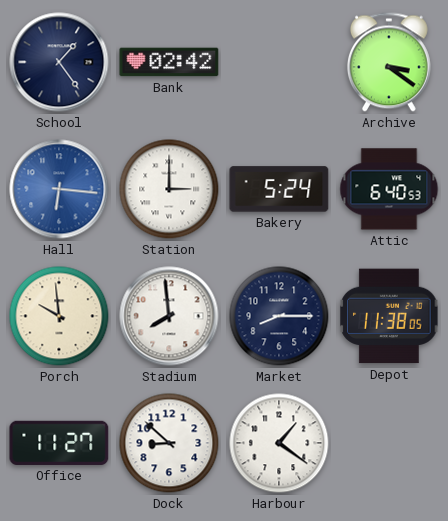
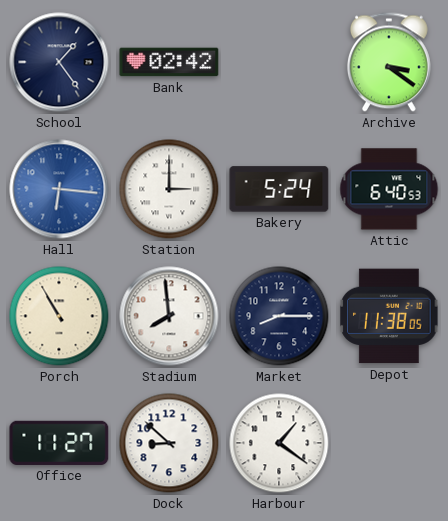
Porch: 9:59 -> 10:55
